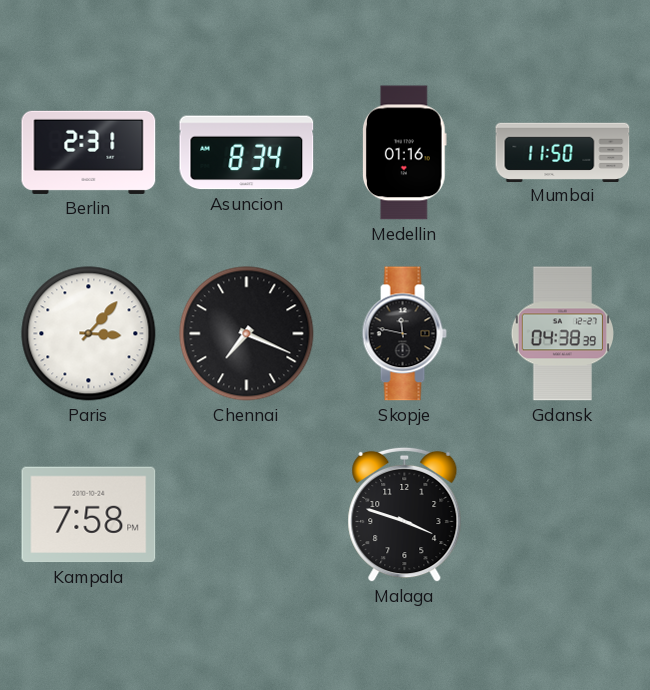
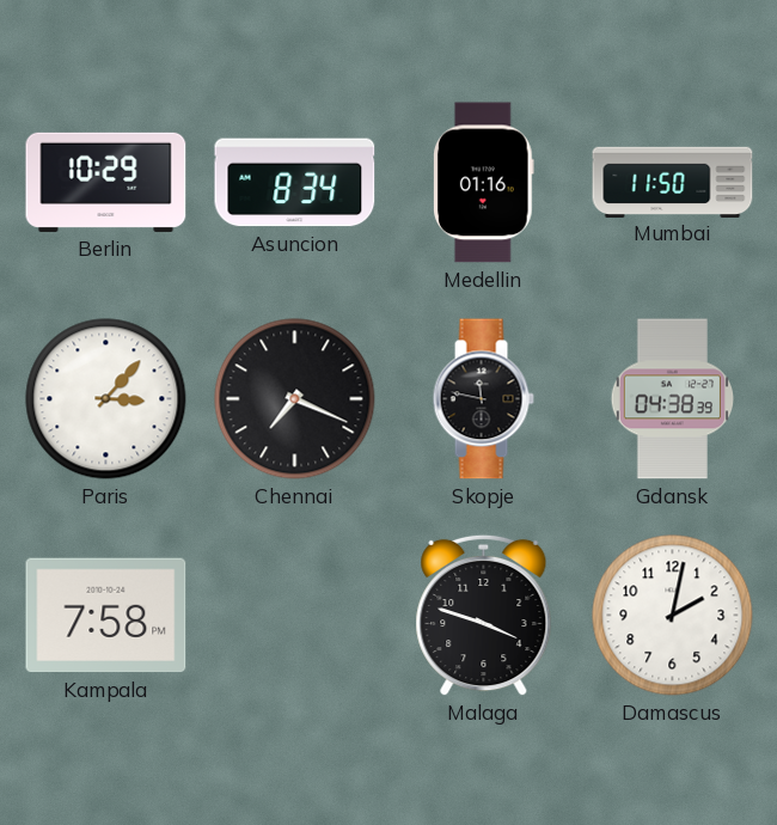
Berlin: 2:31 -> 10:29
Damascus: none -> 2:02
